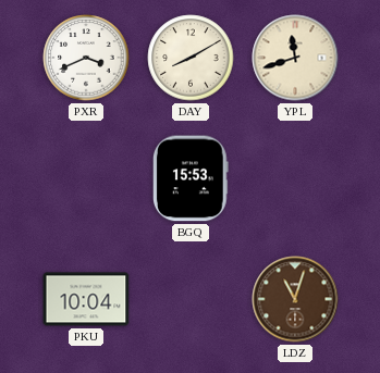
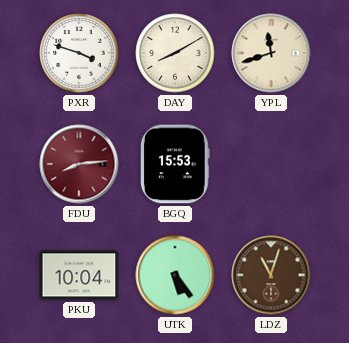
PXR: 3:41 -> 3:48
FDU: none -> 8:14
UTK: none -> 5:24
